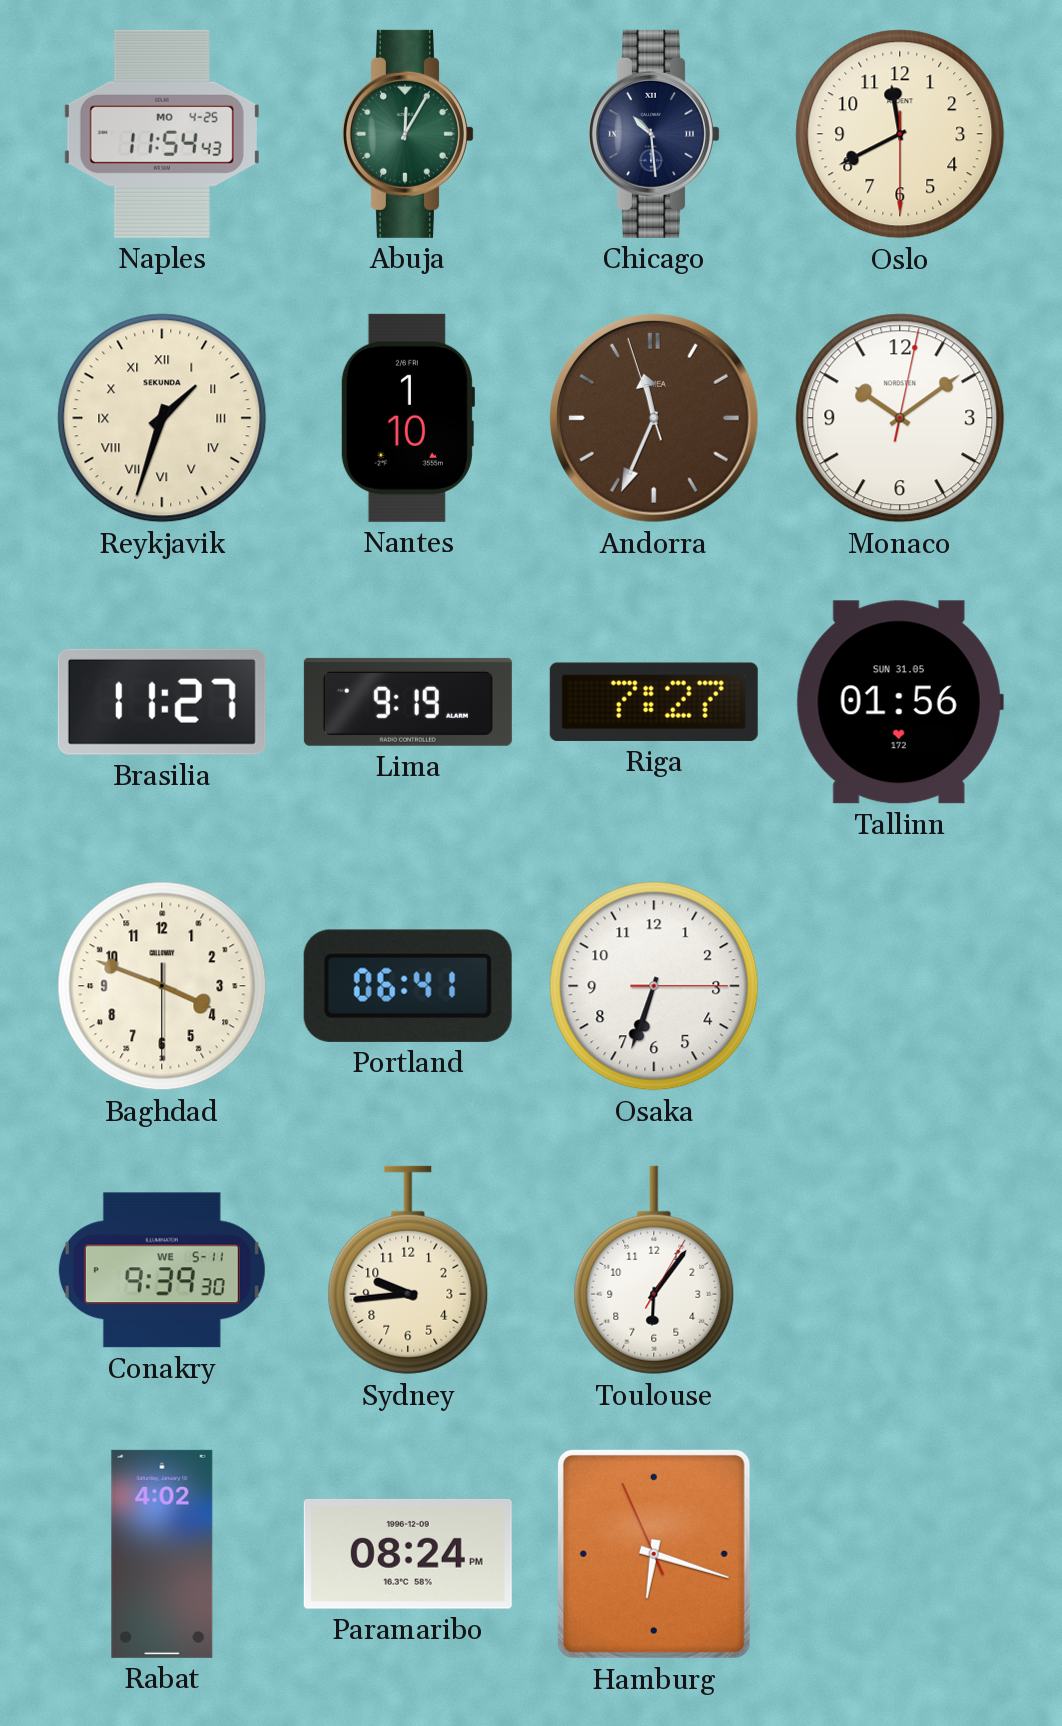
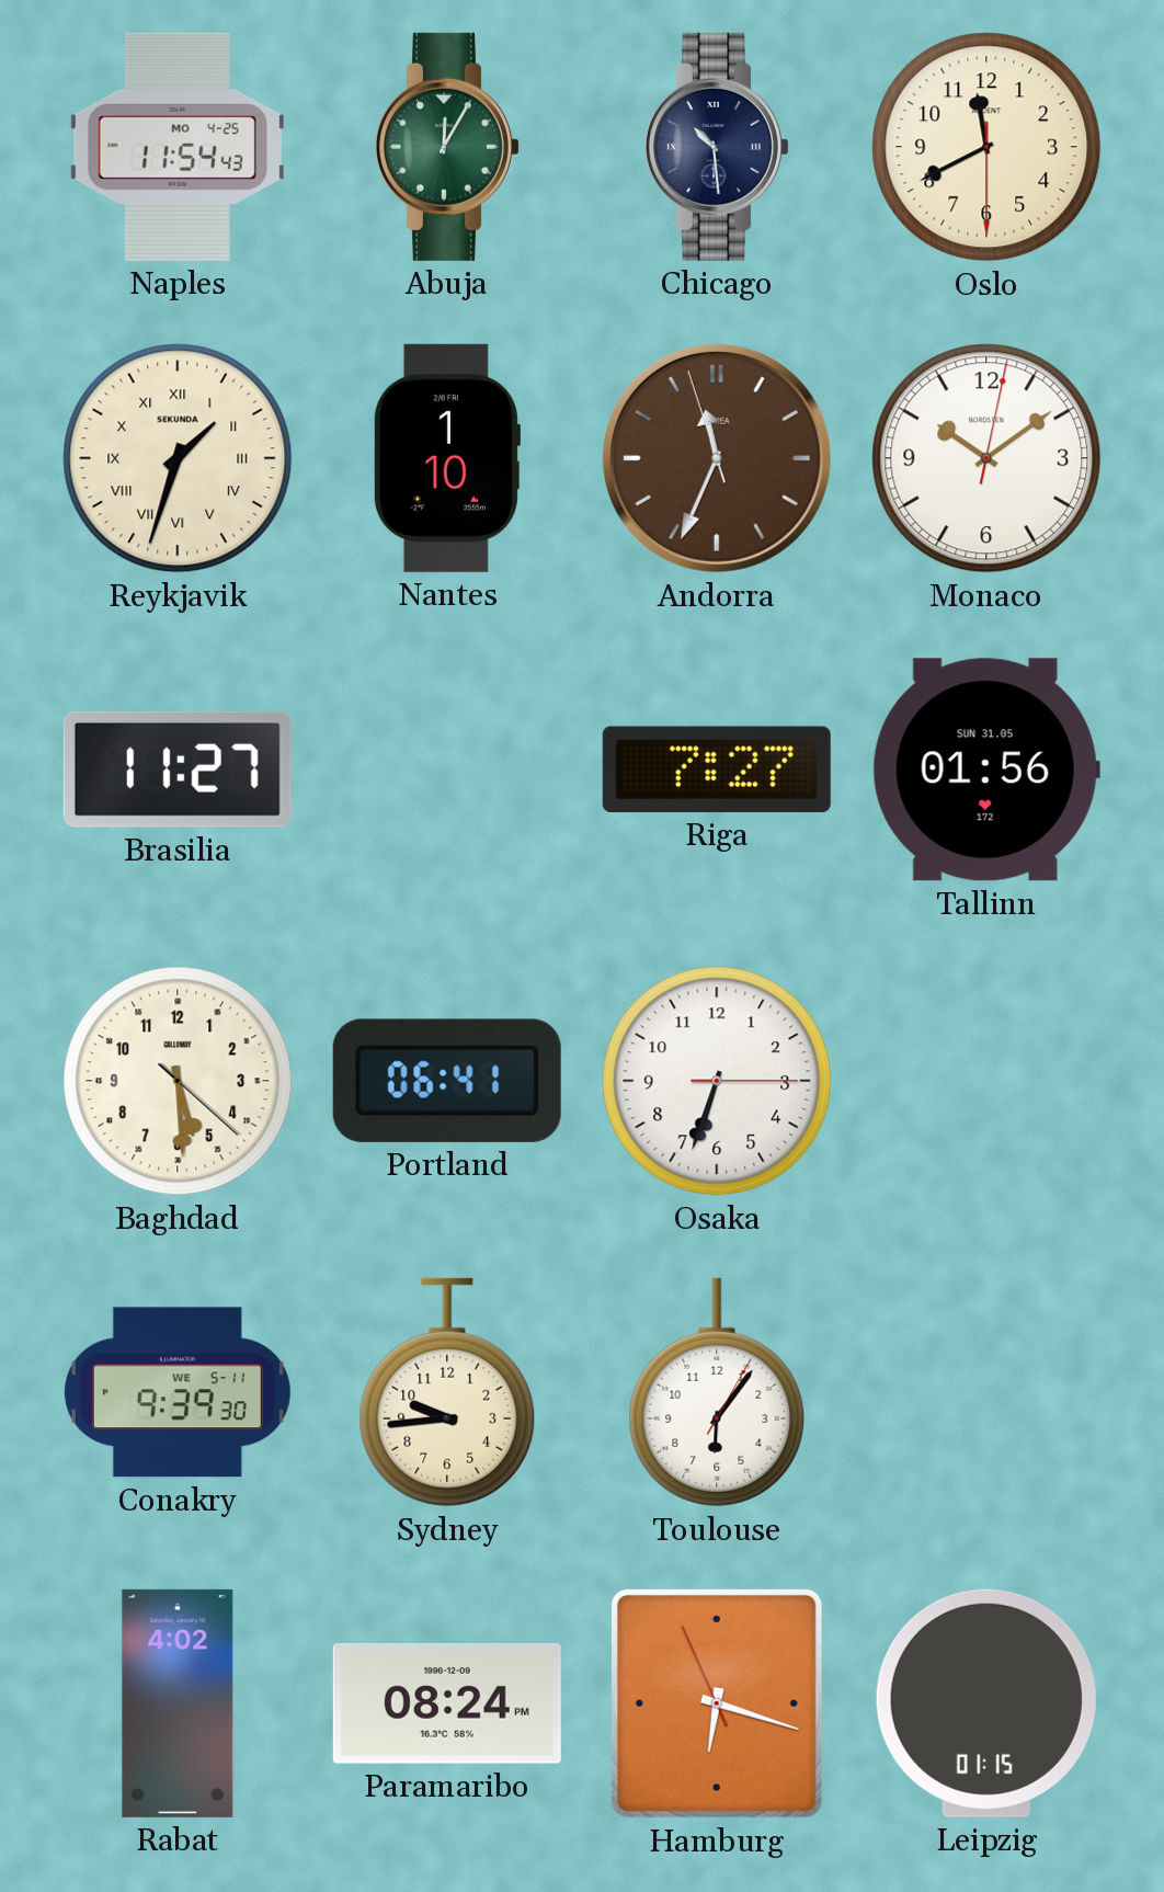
Lima: 9:19 -> none
Baghdad: 3:48 -> 5:29
Leipzig: none -> 01:15
